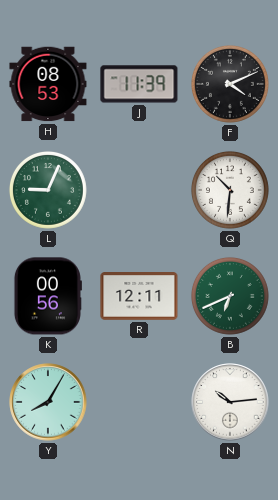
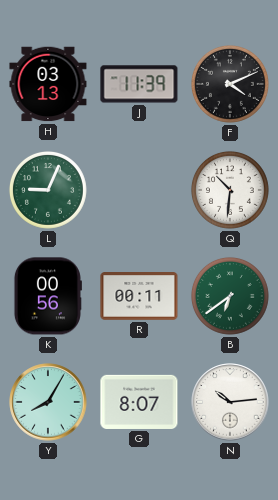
H: 08:53 -> 03:13
R: 12:11 -> 00:11
B: 6:41 -> 6:39
G: none -> 8:07
